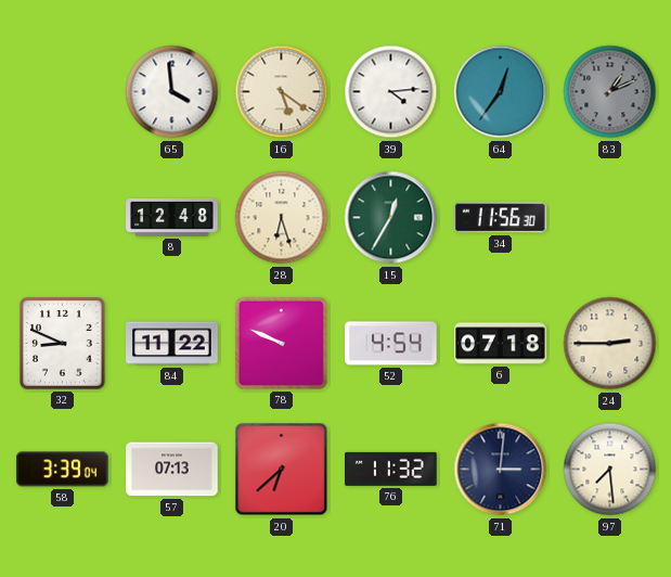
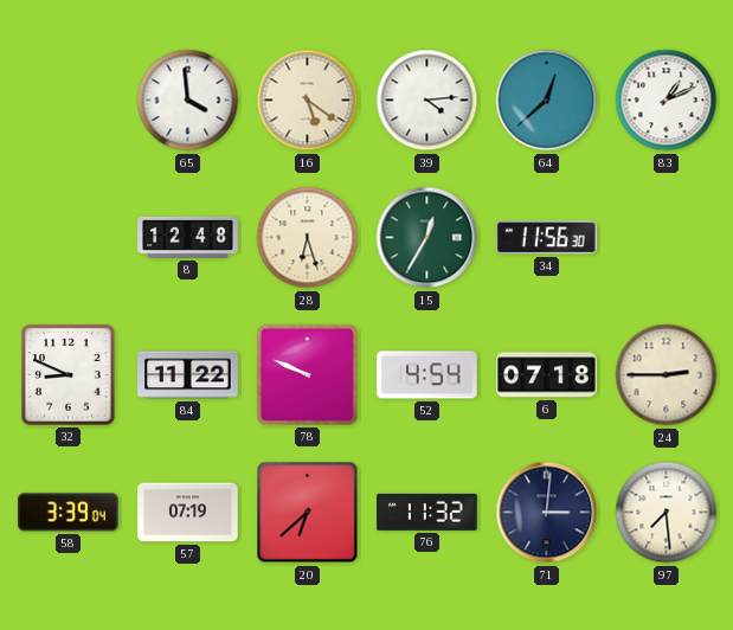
64: 12:36 -> 12:38
83 dial: grey -> white
57: 07:13 -> 07:19
